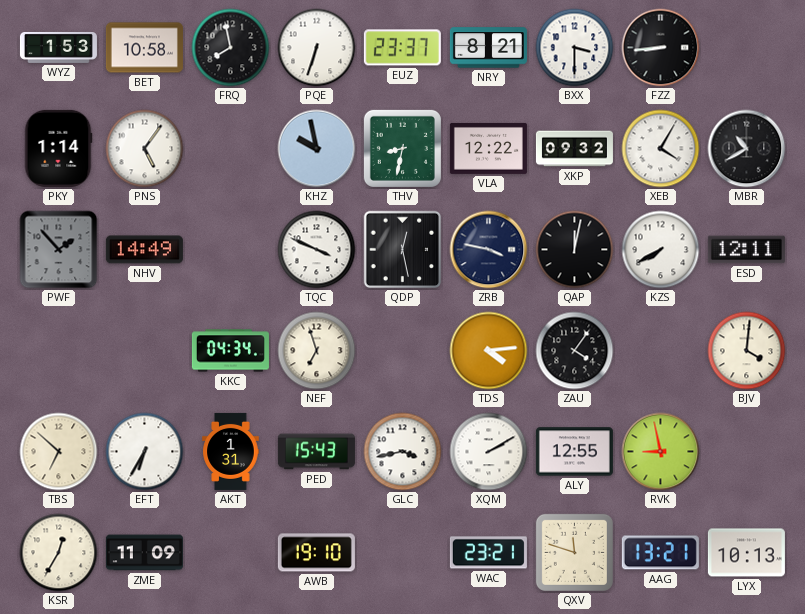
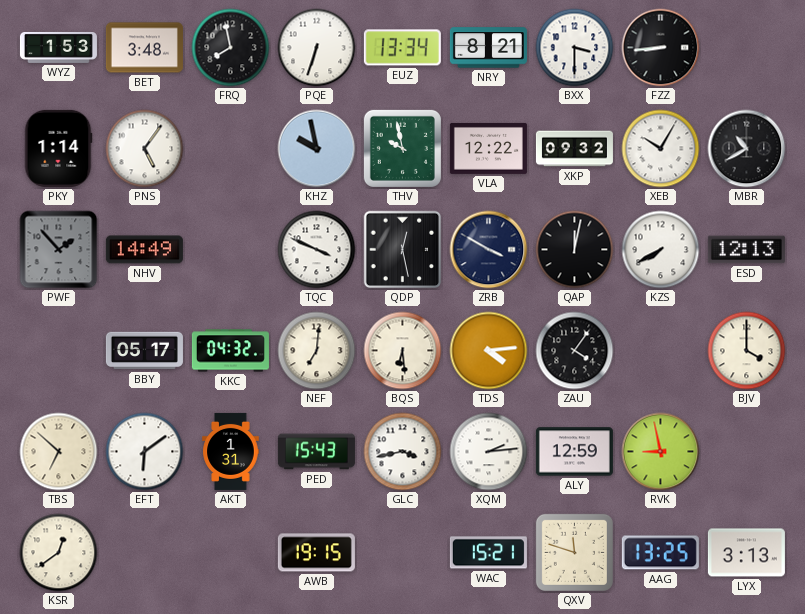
BET: 10:58 -> 3:48
EUZ: 23:37 -> 13:34
THV: 8:32 -> 9:58
XEB: 4:05 -> 10:05
ZRB: 3:47 -> 3:50
ESD: 12:11 -> 12:13
BBY: none -> 05:17
KKC: 04:34 -> 04:32
NEF: 6:57 -> 7:01
BQS: none -> 6:29
BJV: 4:01 -> 4:00
EFT: 6:35 -> 6:09
XQM: 2:10 -> 2:14
ALY: 12:55 -> 12:59
KSR: 12:35 -> 12:39
ZME: 11:09 -> none
AWB: 19:10 -> 19:15
WAC: 23:21 -> 15:21
AAG: 13:21 -> 13:25
LYX: 10:13 -> 3:13
